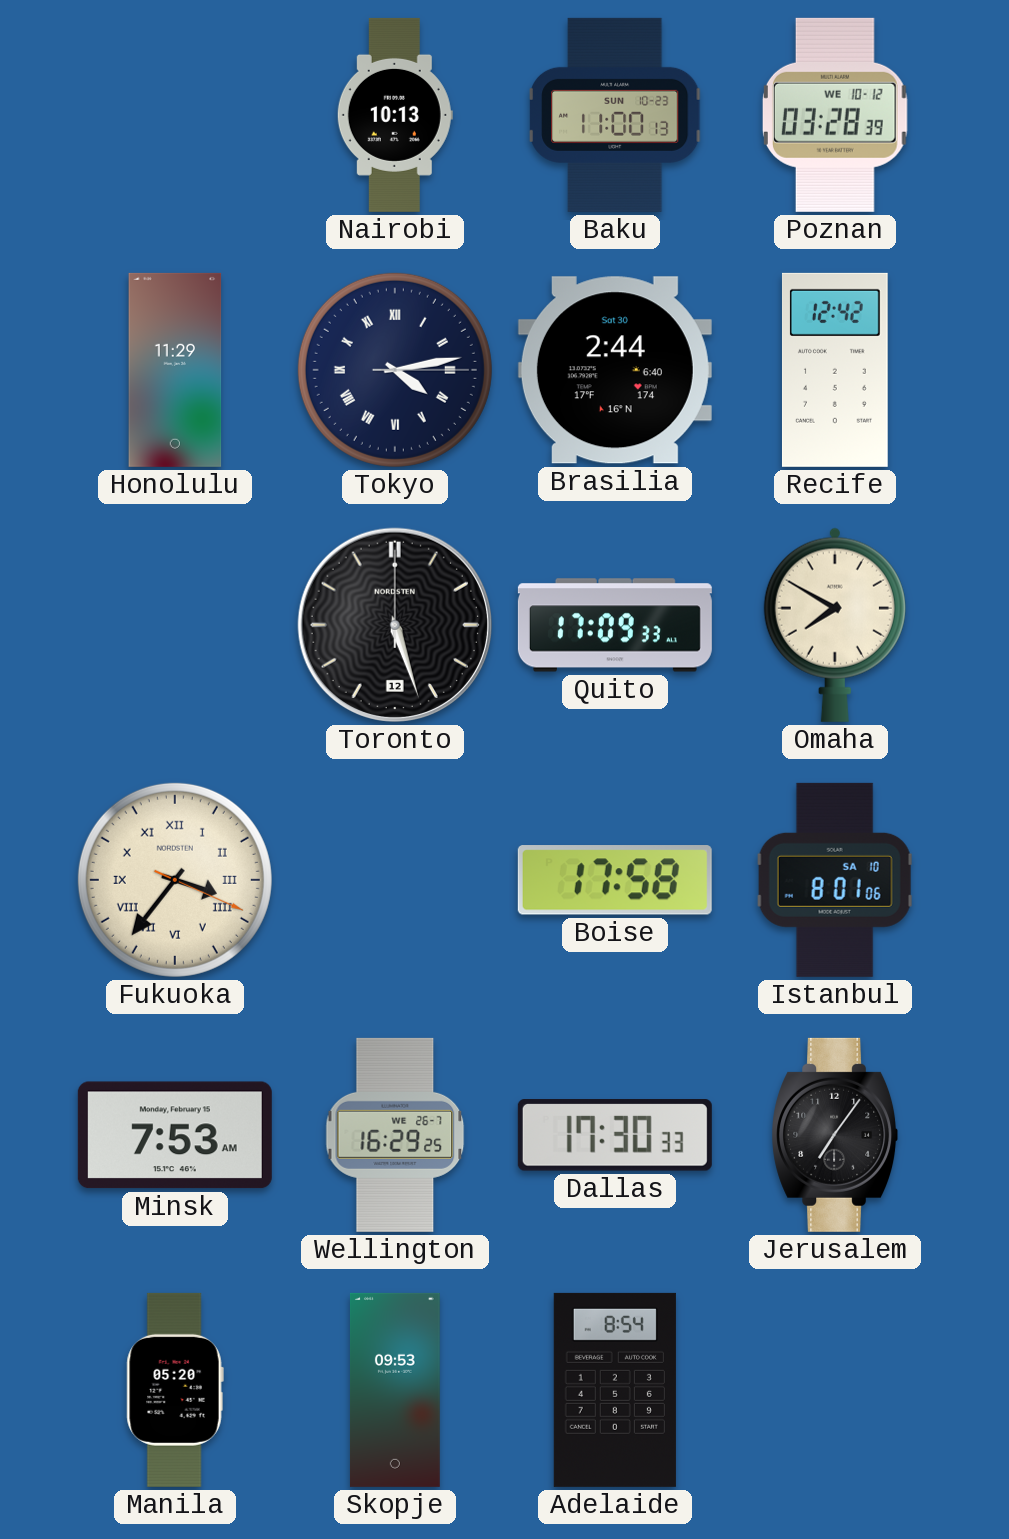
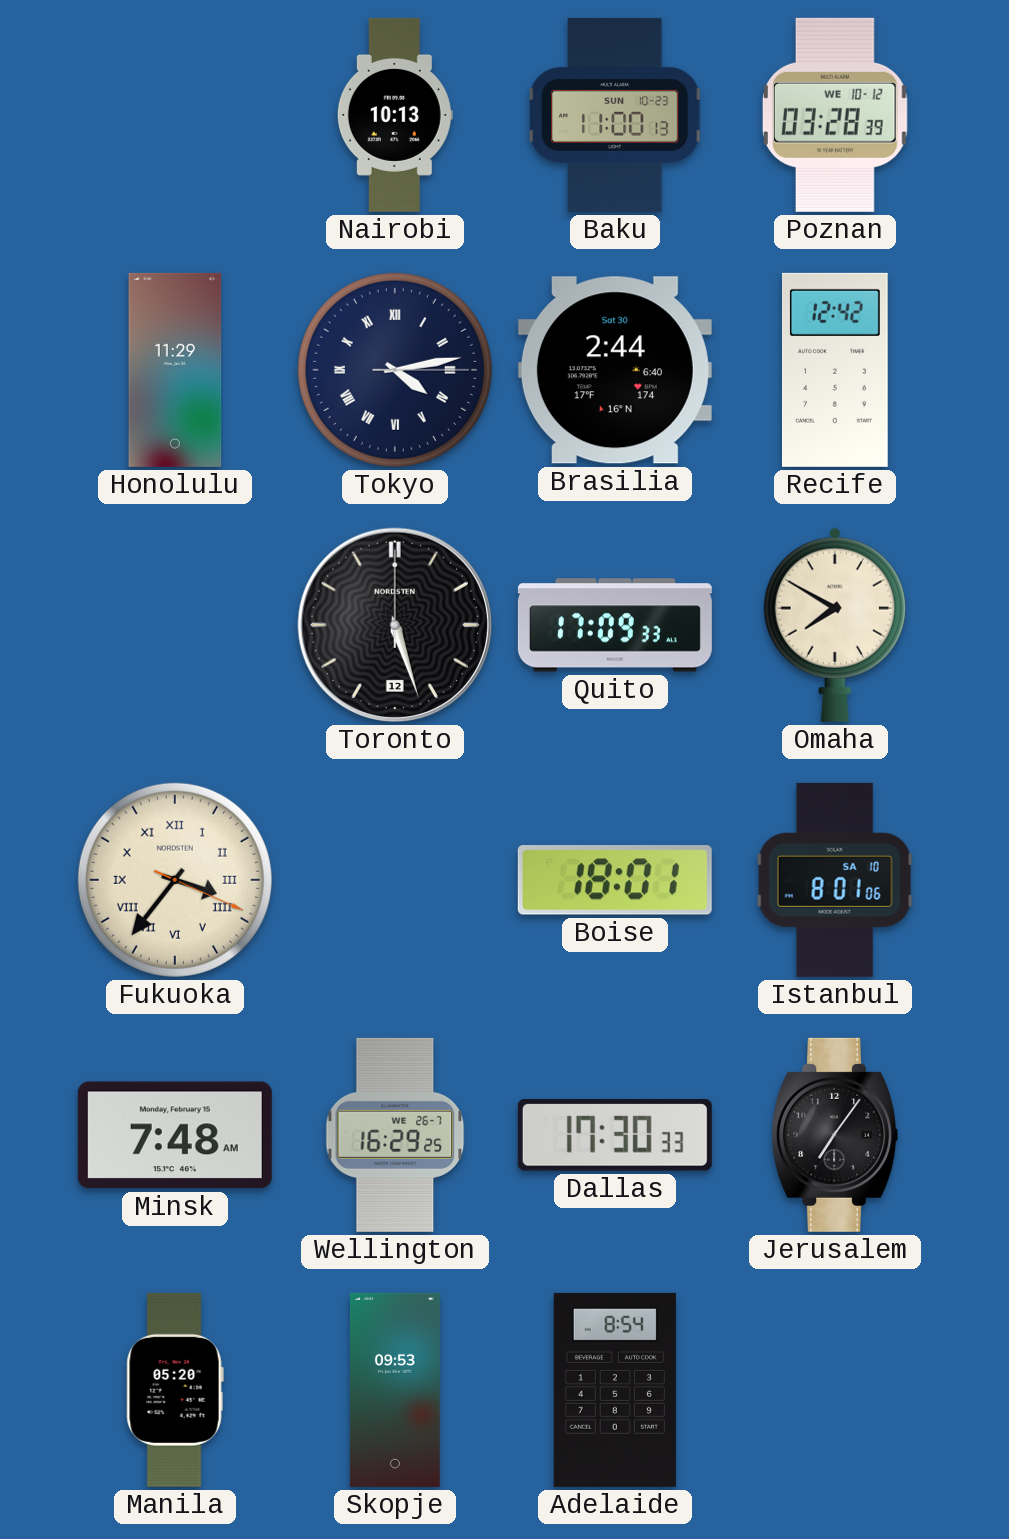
Boise: 17:58 -> 18:01
Minsk: 7:53 -> 7:48
